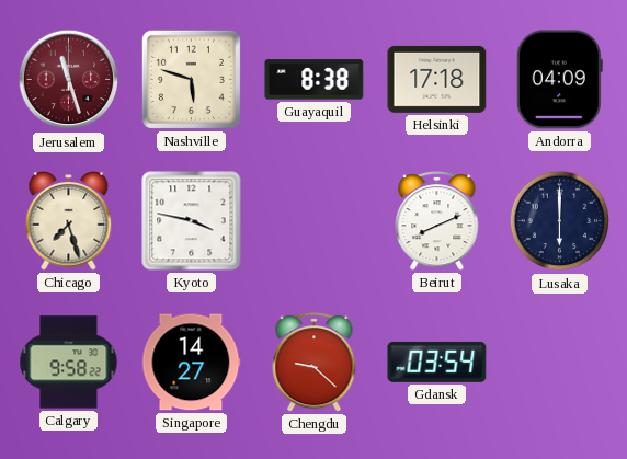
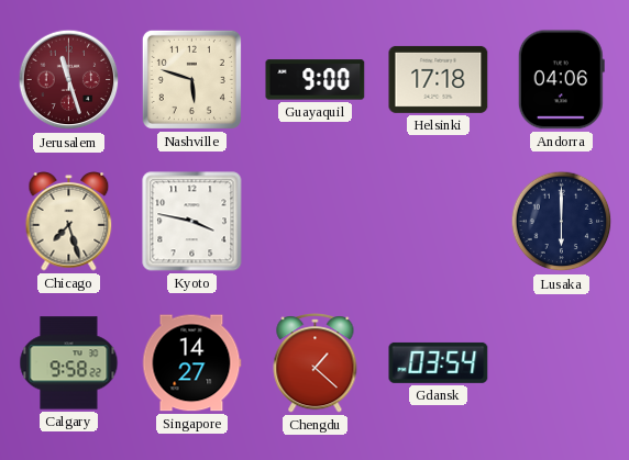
Guayaquil: 8:38 -> 9:00
Andorra: 04:09 -> 04:06
Beirut: 8:11 -> none
Chengdu: 9:22 -> 1:22
